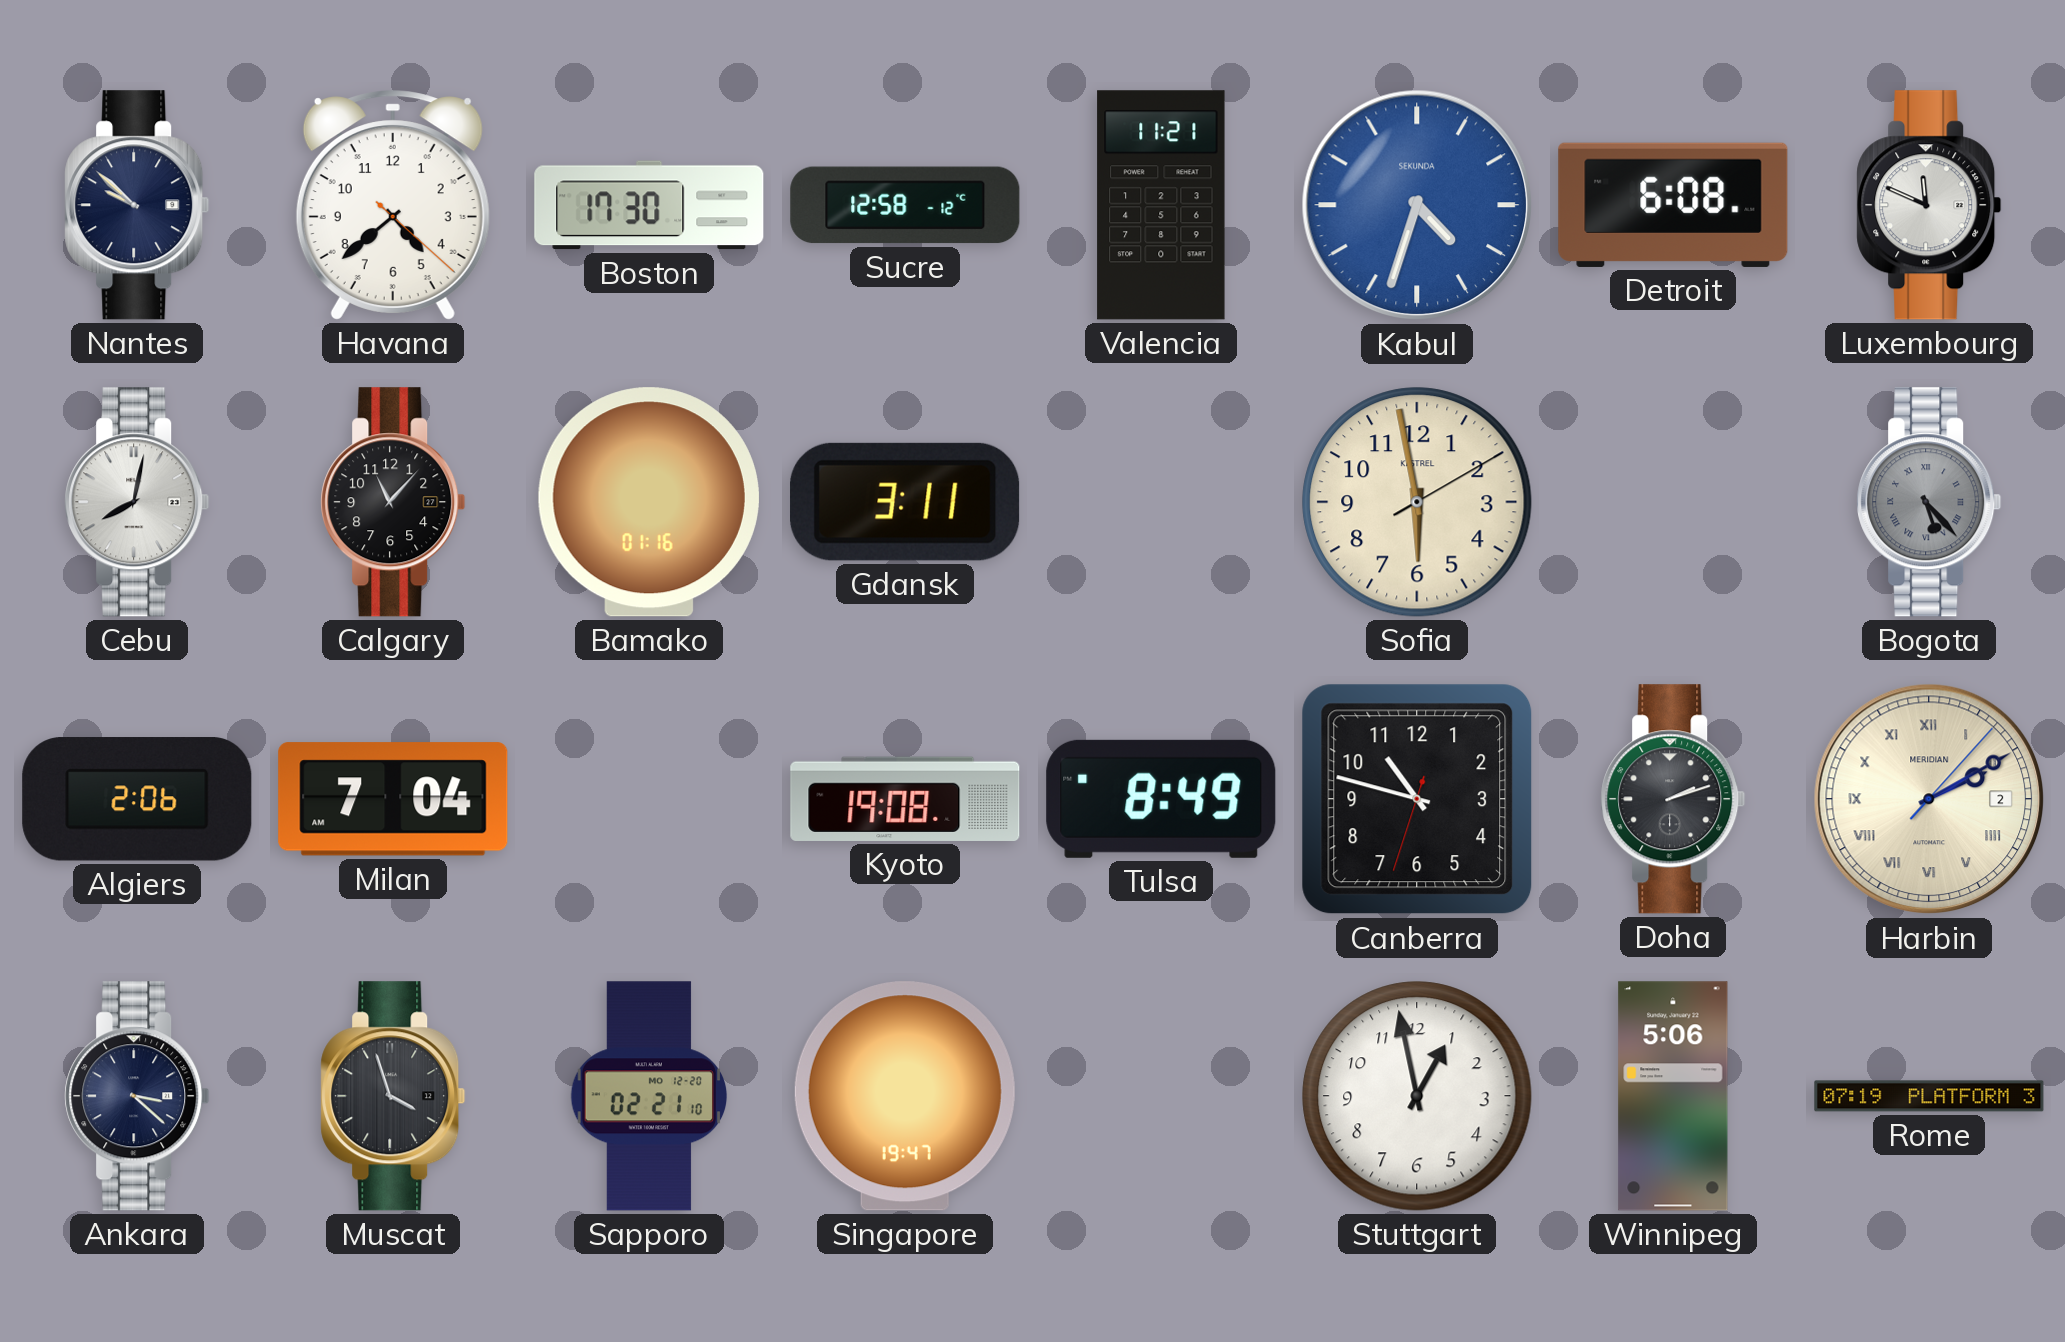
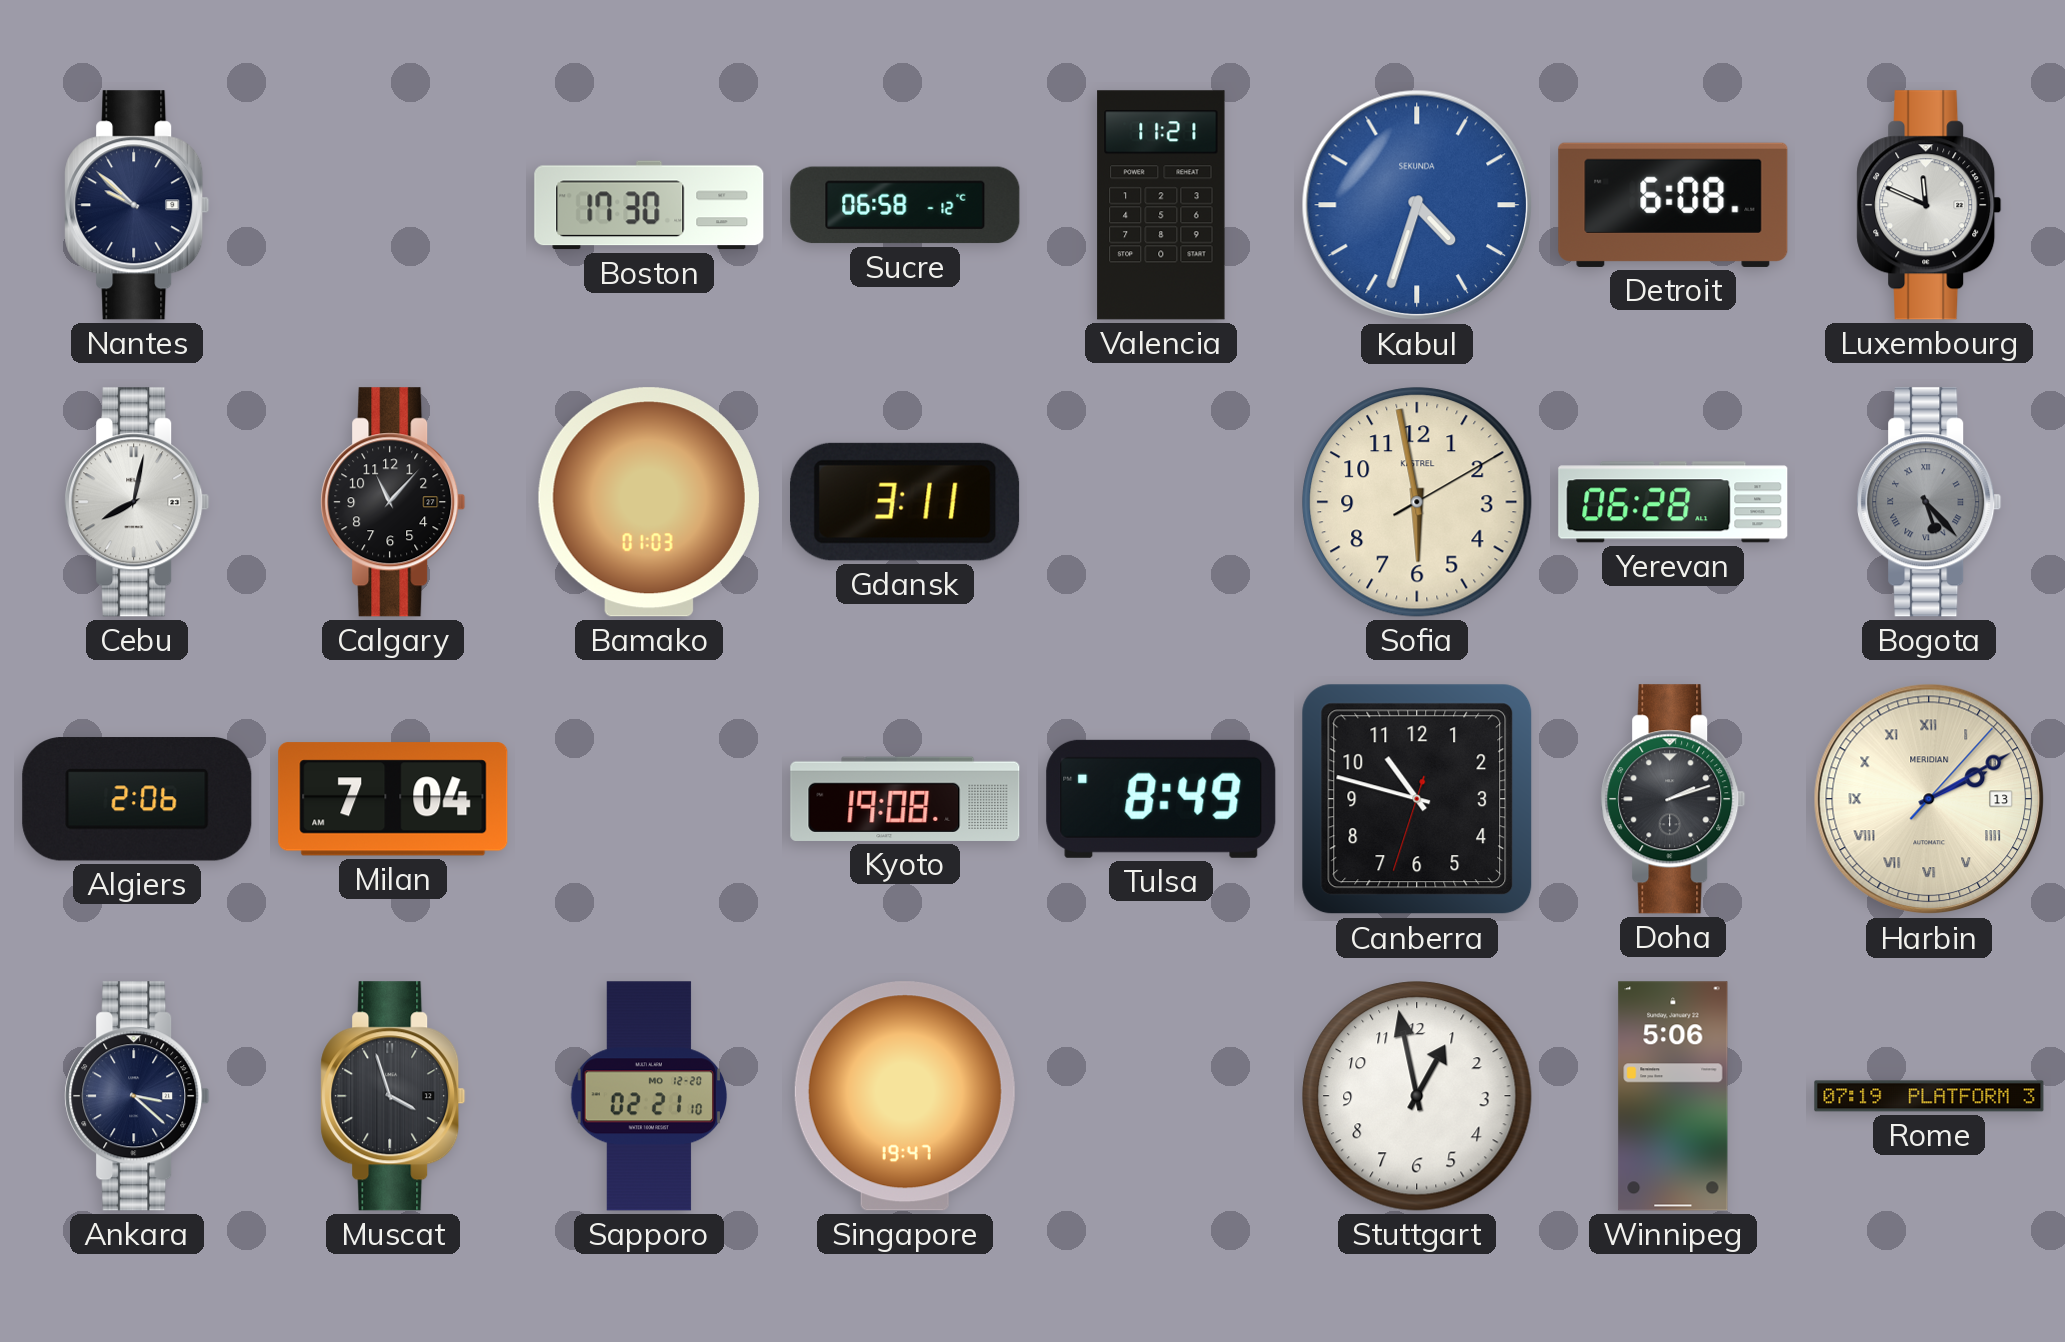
Havana: 4:38 -> none
Sucre: 12:58 -> 06:58
Bamako: 01:16 -> 01:03
Yerevan: none -> 06:28
Harbin date: 2 -> 13
